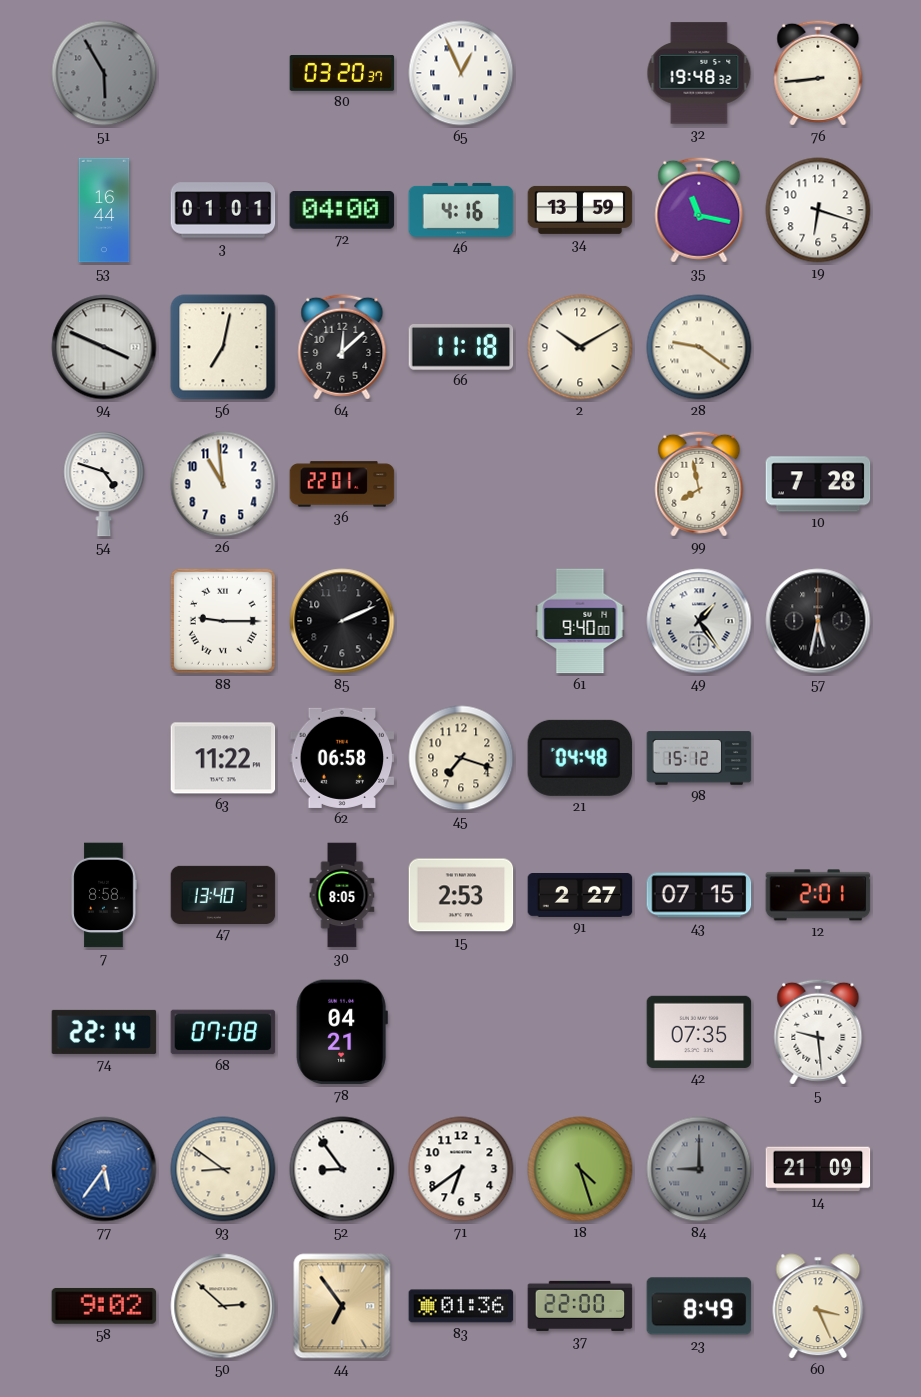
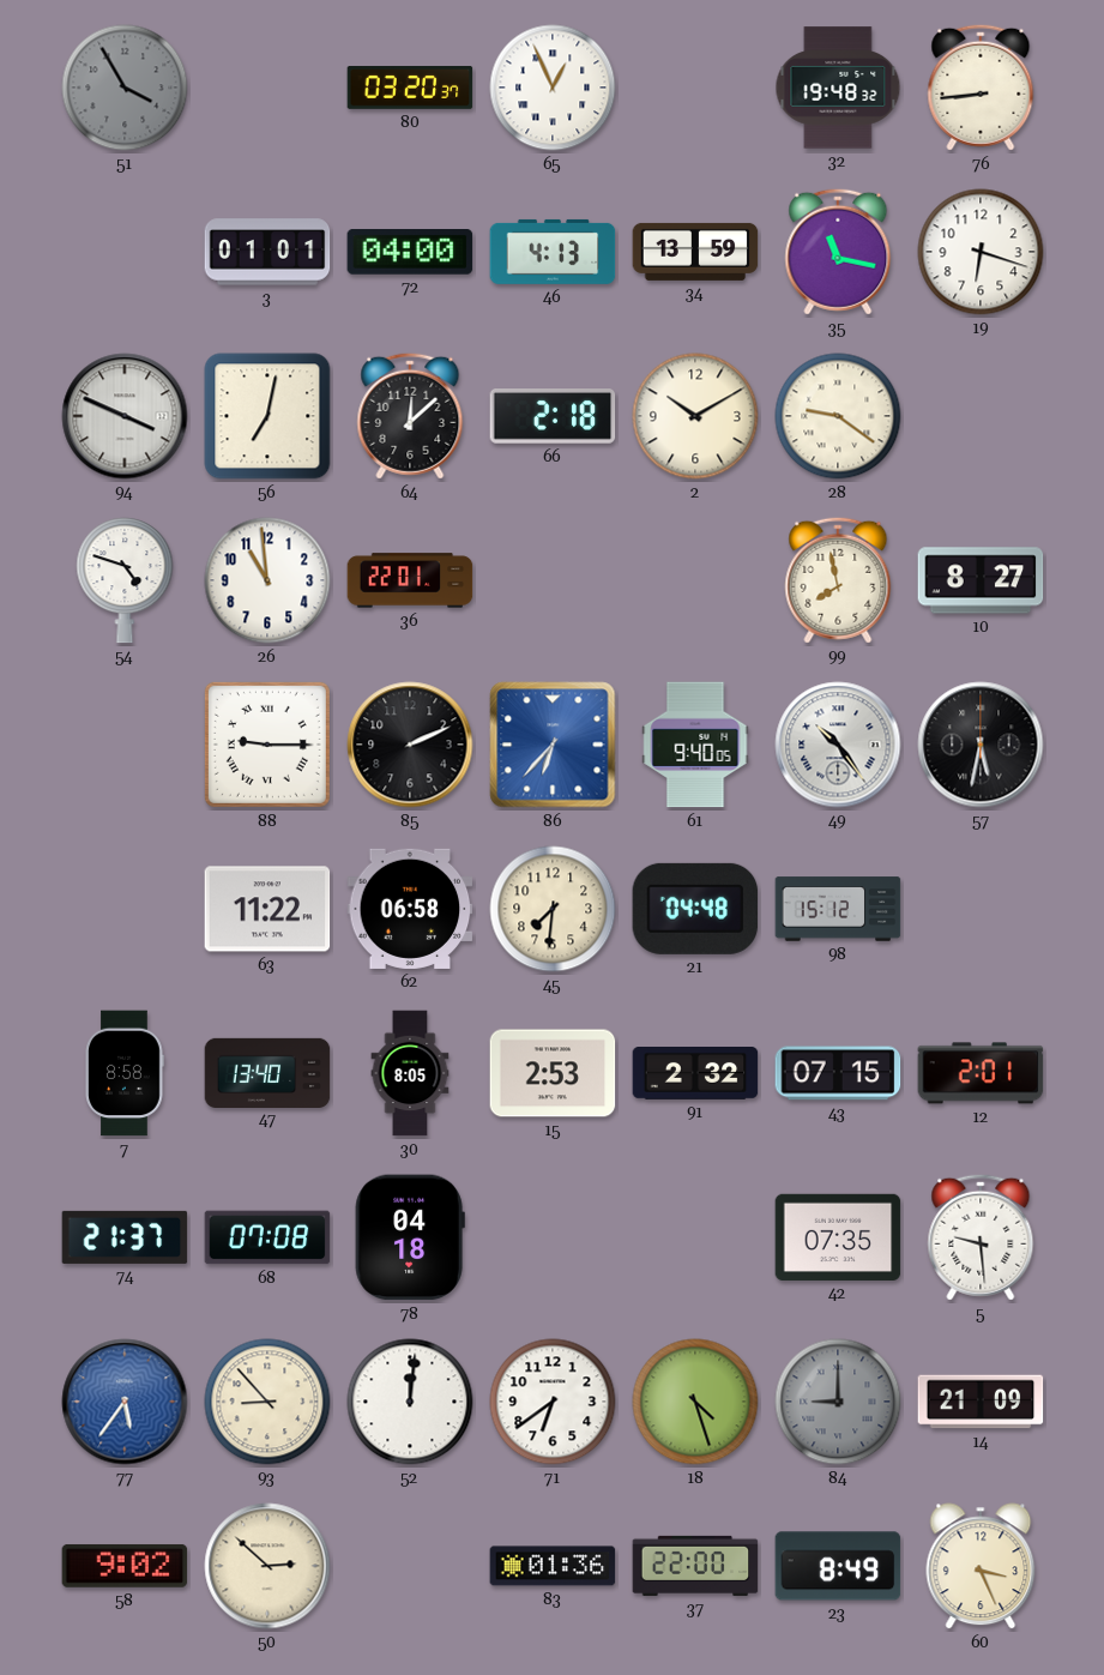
51: 5:55 -> 3:55
53: 16:44 -> none
46: 4:16 -> 4:13
66: 11:18 -> 2:18
10: 7:28 -> 8:27
86: none -> 6:37
61: 9:40:00 -> 9:40:05
49: 1:24 -> 10:24
45: 7:18 -> 7:31
91: 2:27 -> 2:32
74: 22:14 -> 21:37
78: 04:21 -> 04:18
93: 8:51 -> 8:53
52: 8:54 -> 12:01
44: 6:54 -> none
